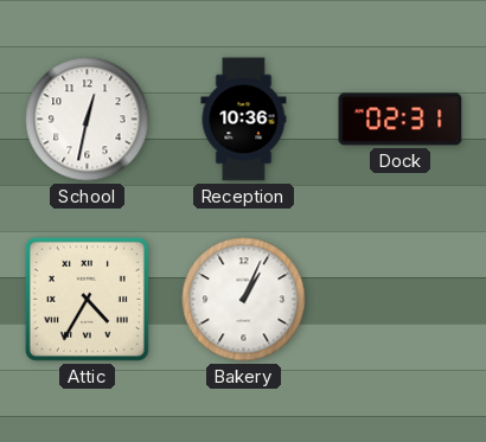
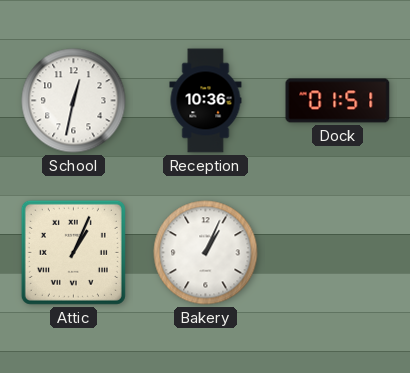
Dock: 02:31 -> 01:51
Attic: 4:35 -> 1:04
